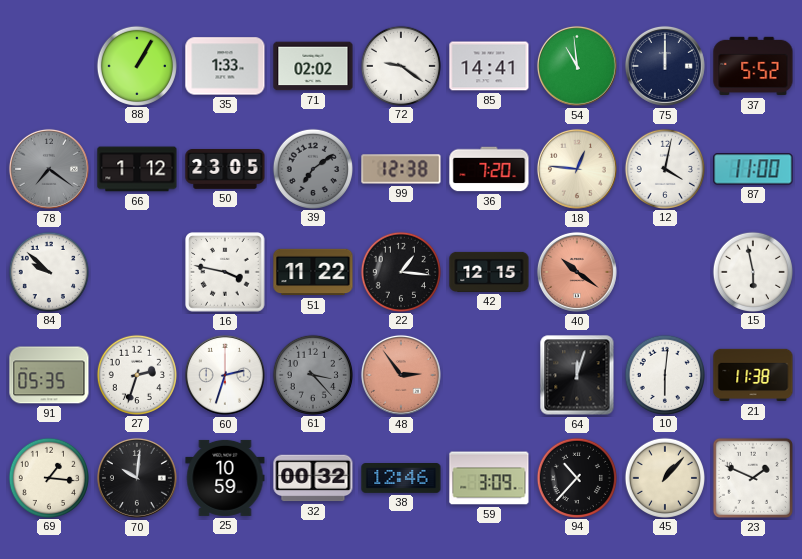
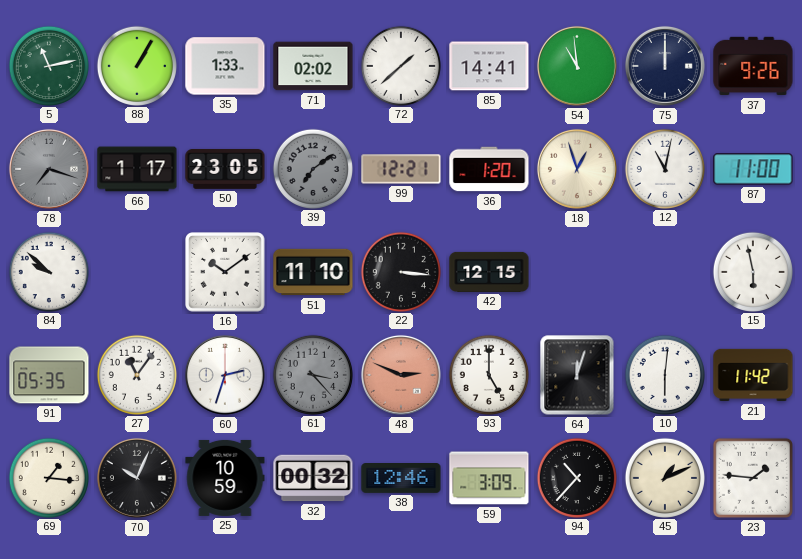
5: none -> 11:13
72: 9:21 -> 1:38
37: 5:52 -> 9:26
78: 7:21 -> 7:18
66: 1:12 -> 1:17
99: 12:38 -> 12:21
36: 7:20 -> 1:20
18: 12:46 -> 12:57
12: 4:02 -> 11:02
16: 3:47 -> 10:09
51: 11:22 -> 11:10
22: 1:16 -> 3:16
40: 10:21 -> none
27: 2:33 -> 11:06
48: 2:54 -> 2:49
93: none -> 5:00
21: 11:38 -> 11:42
70: 10:01 -> 10:04
45: 1:07 -> 1:11
23: 1:49 -> 1:46
